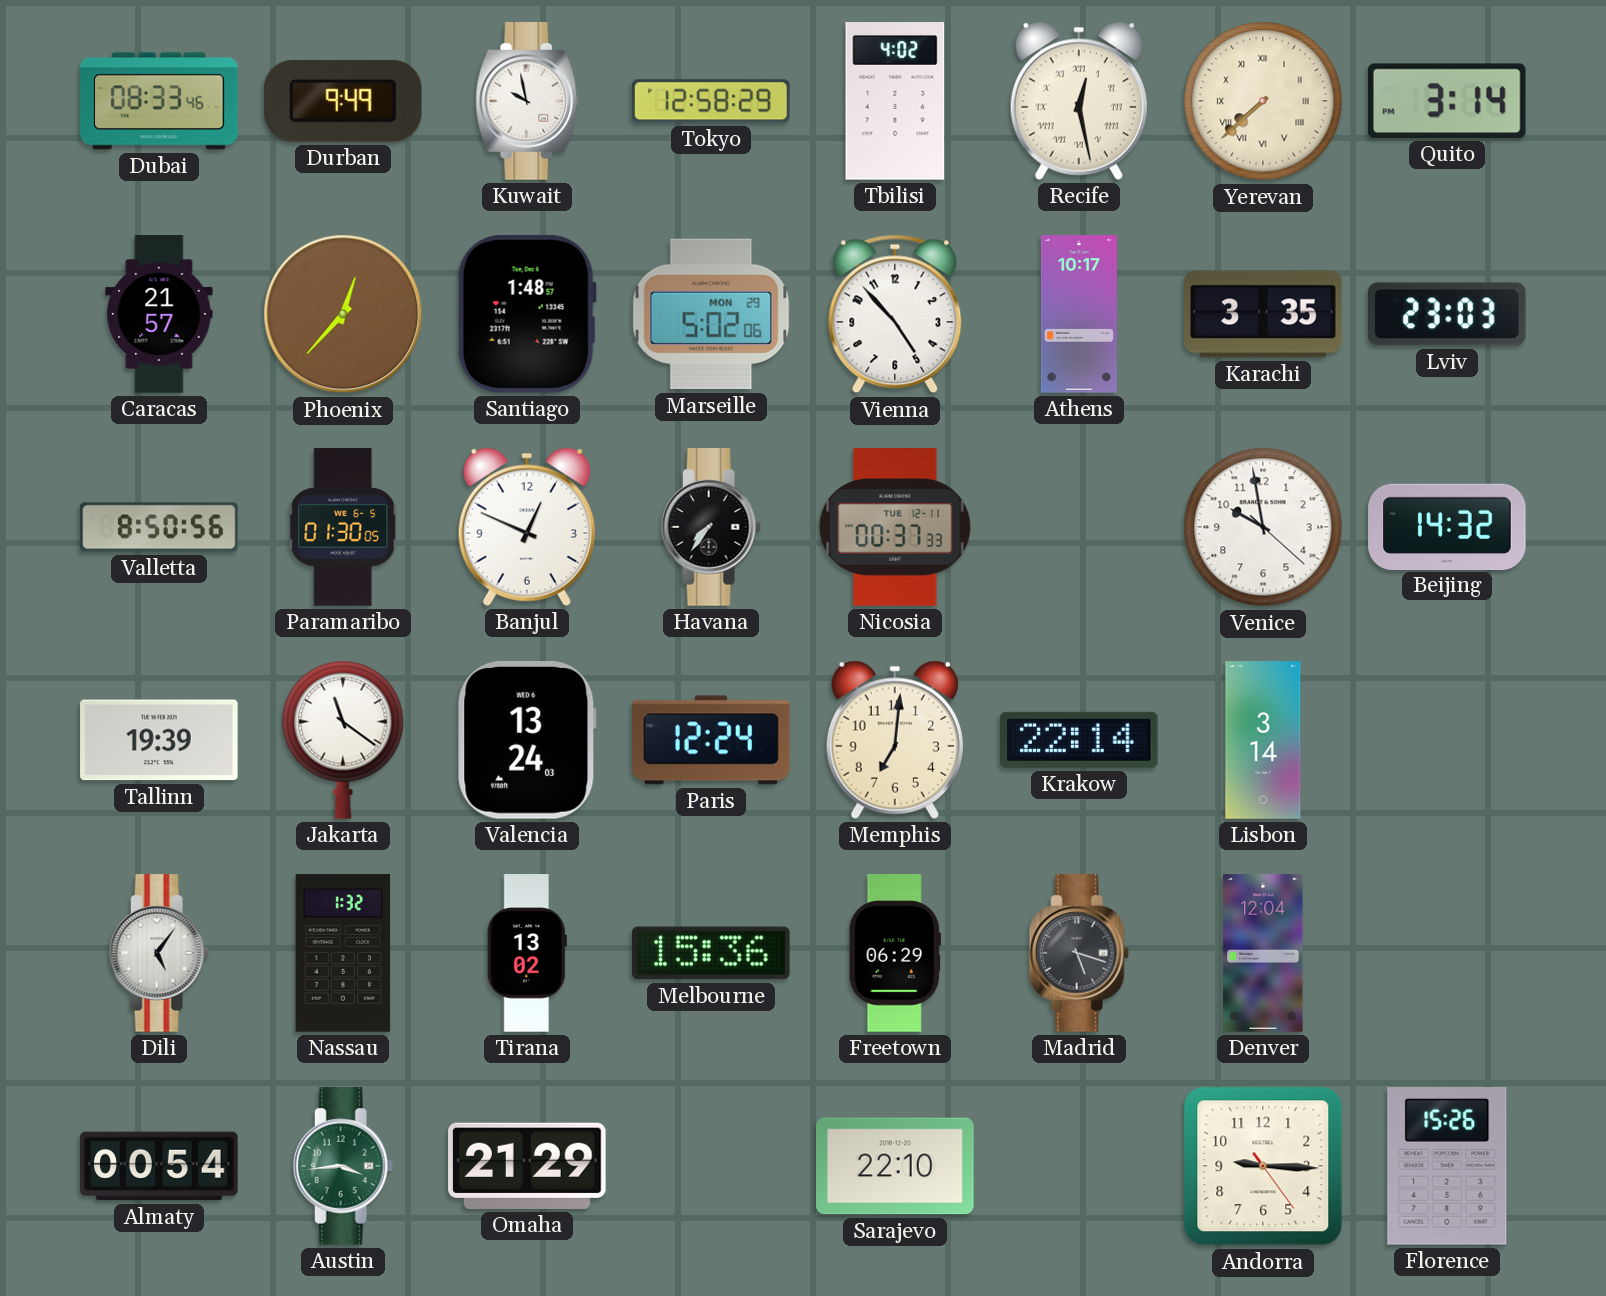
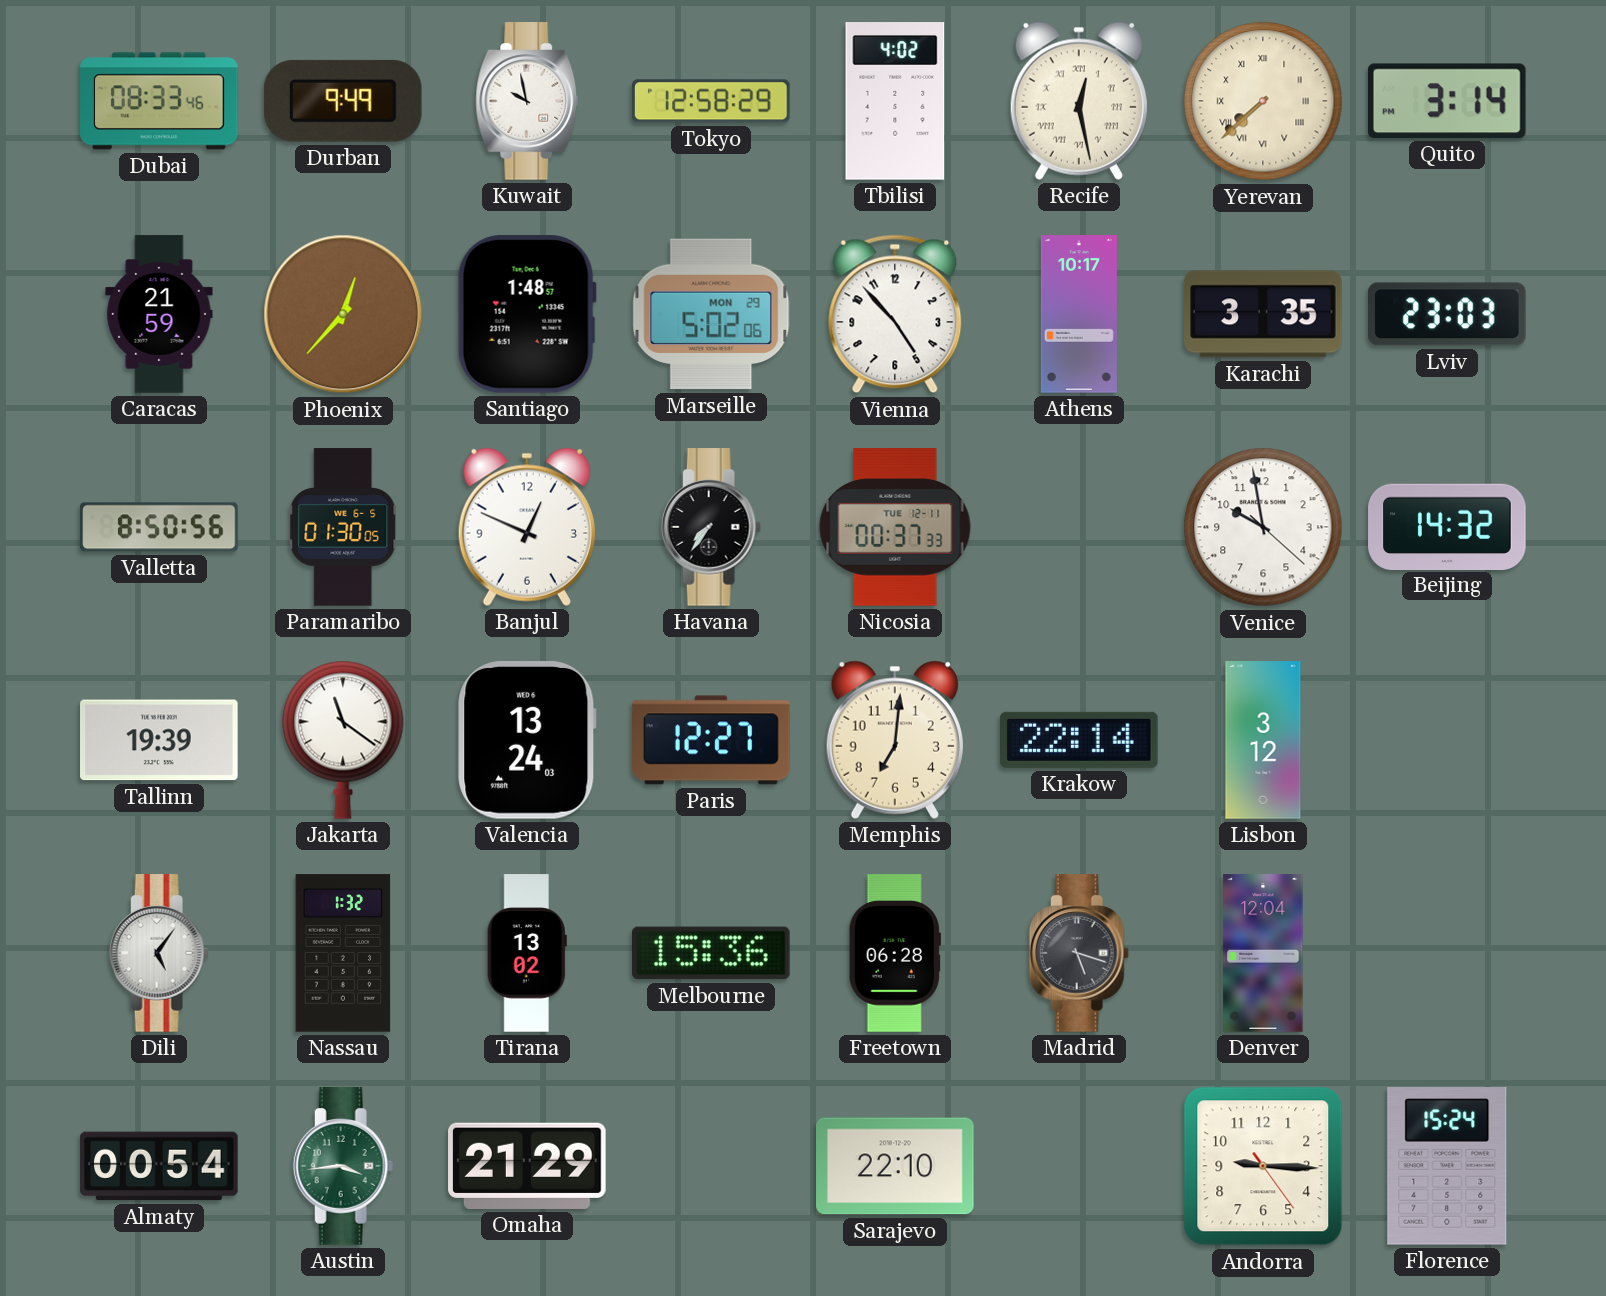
Caracas: 21:57 -> 21:59
Paris: 12:24 -> 12:27
Lisbon: 3:14 -> 3:12
Freetown: 06:29 -> 06:28
Florence: 15:26 -> 15:24
